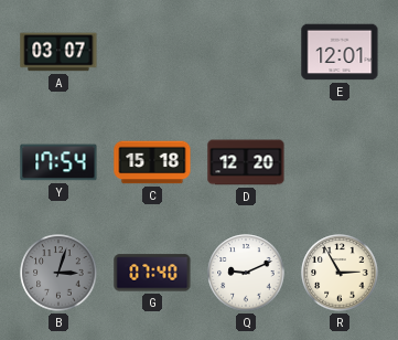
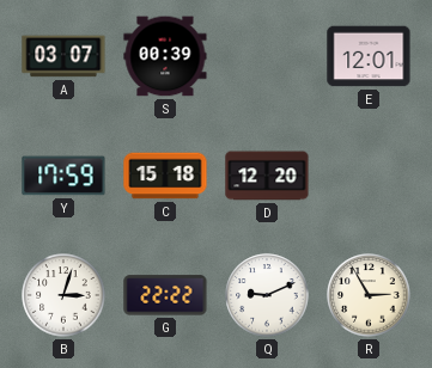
S: none -> 00:39
Y: 17:54 -> 17:59
B dial: grey -> white
G: 07:40 -> 22:22
